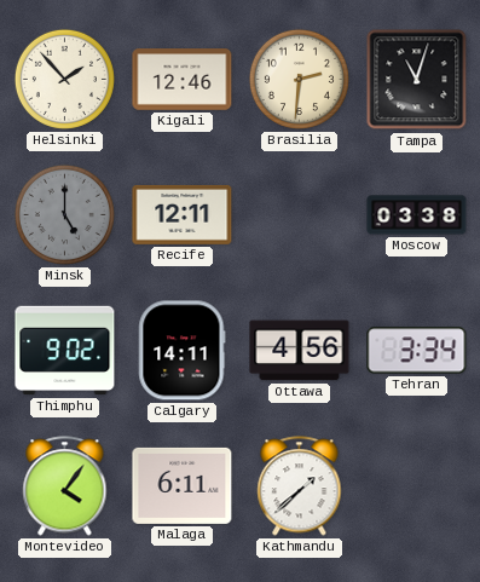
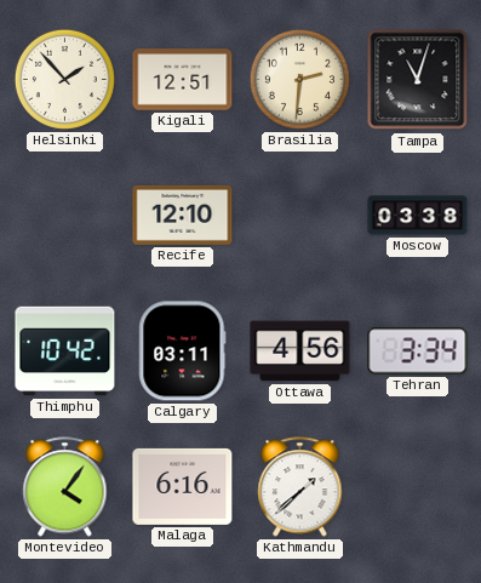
Kigali: 12:46 -> 12:51
Minsk: 5:00 -> none
Recife: 12:11 -> 12:10
Thimphu: 9:02 -> 10:42
Calgary: 14:11 -> 03:11
Malaga: 6:11 -> 6:16
